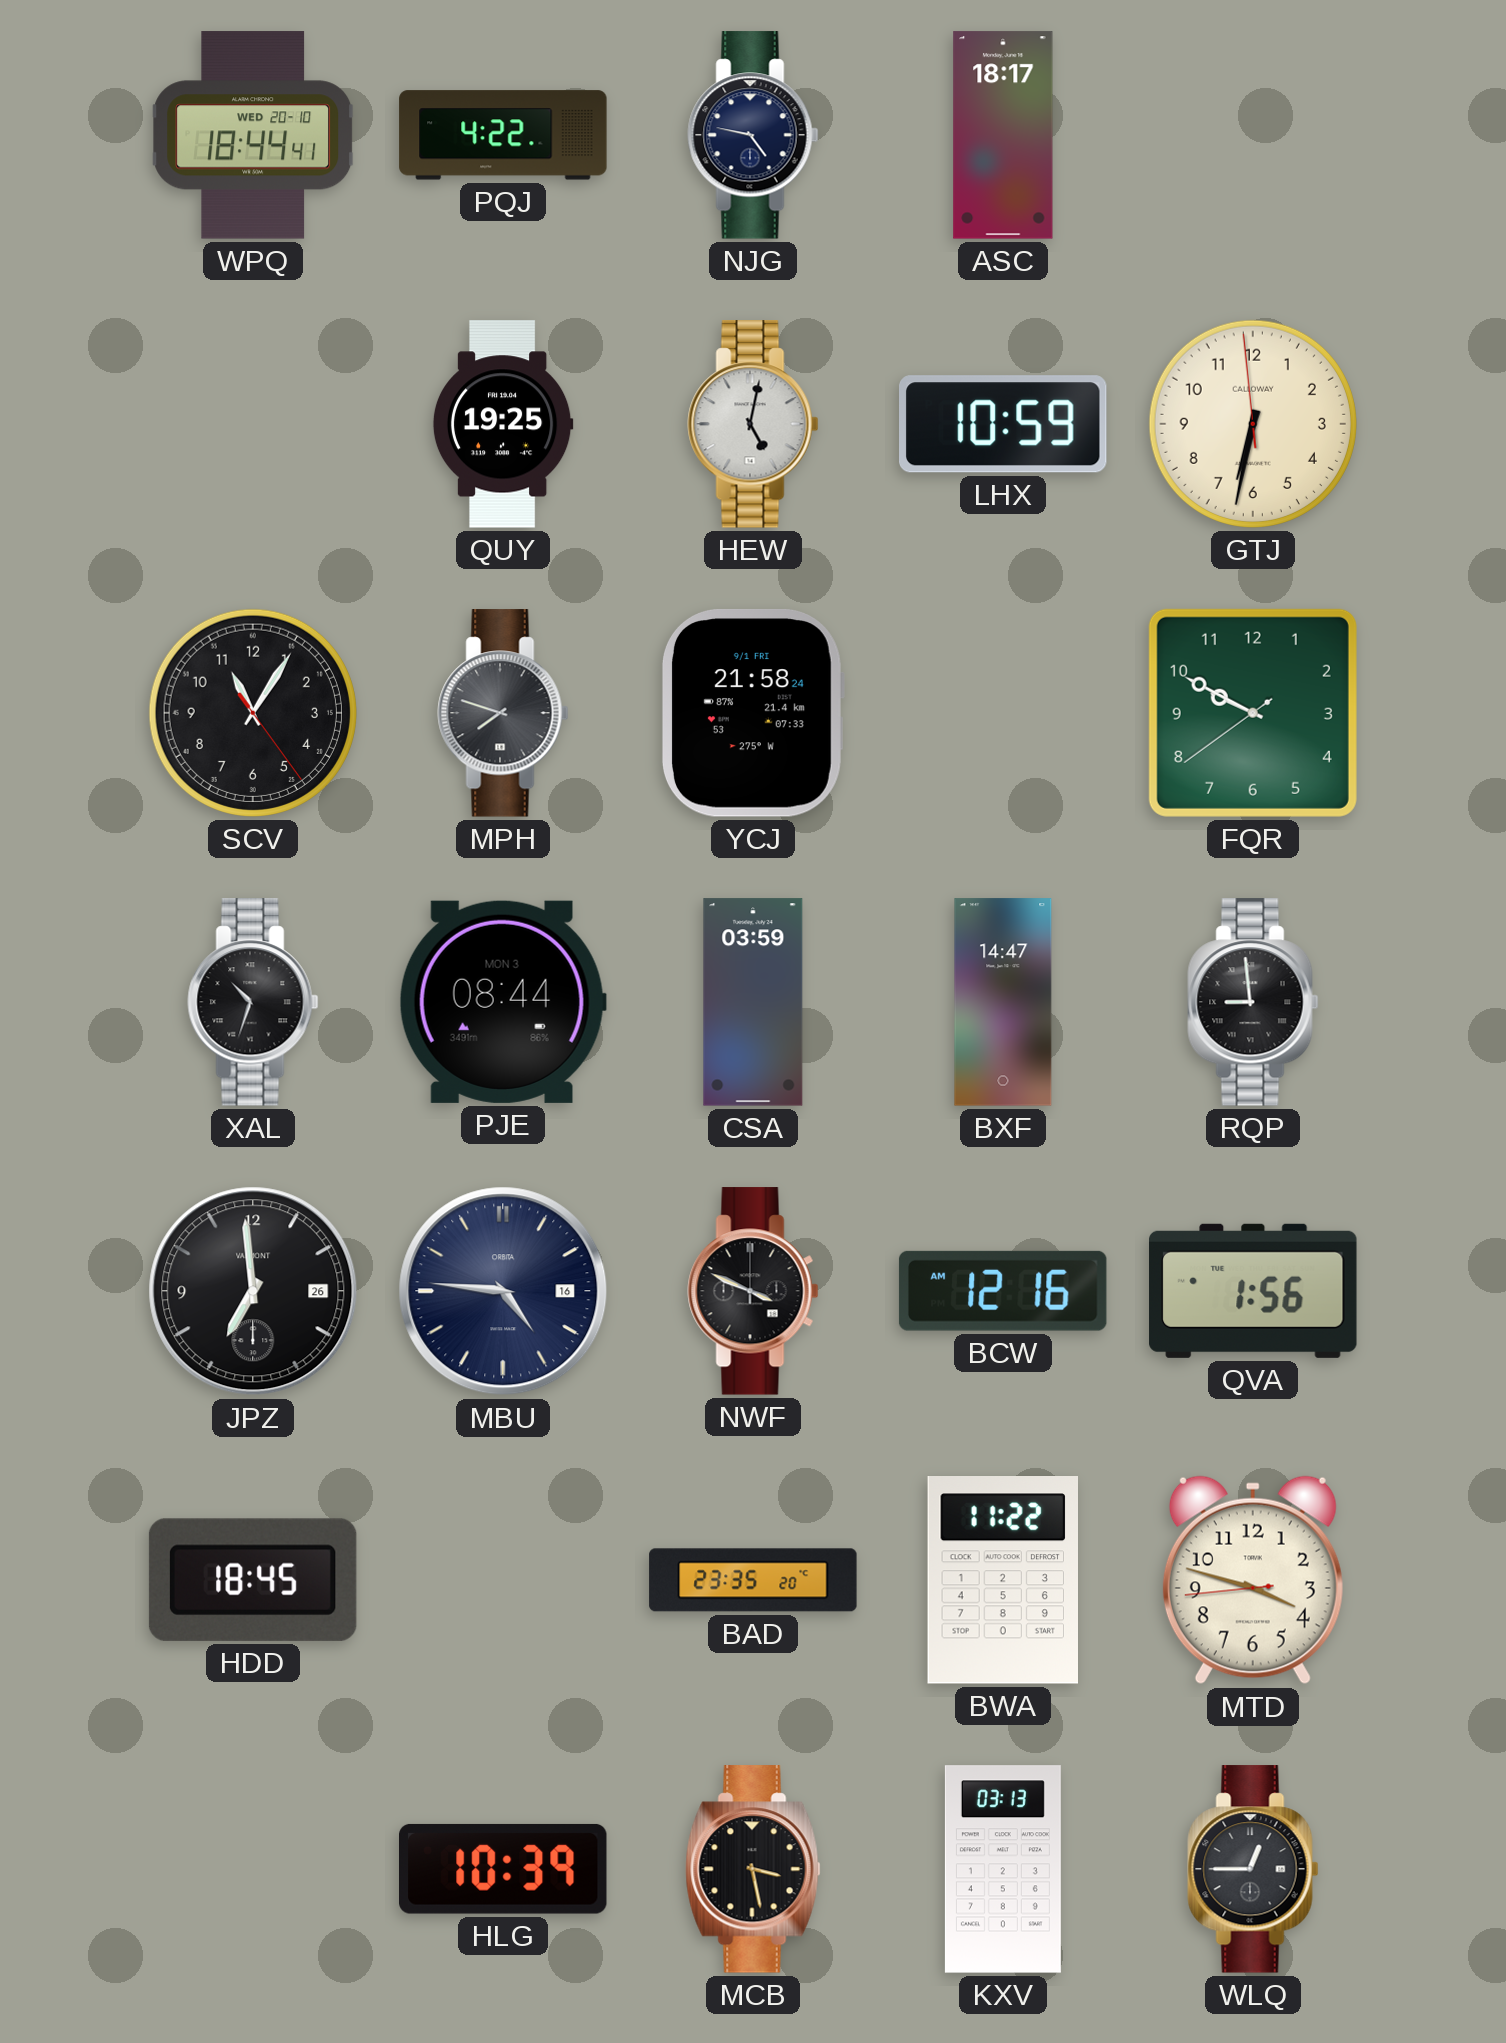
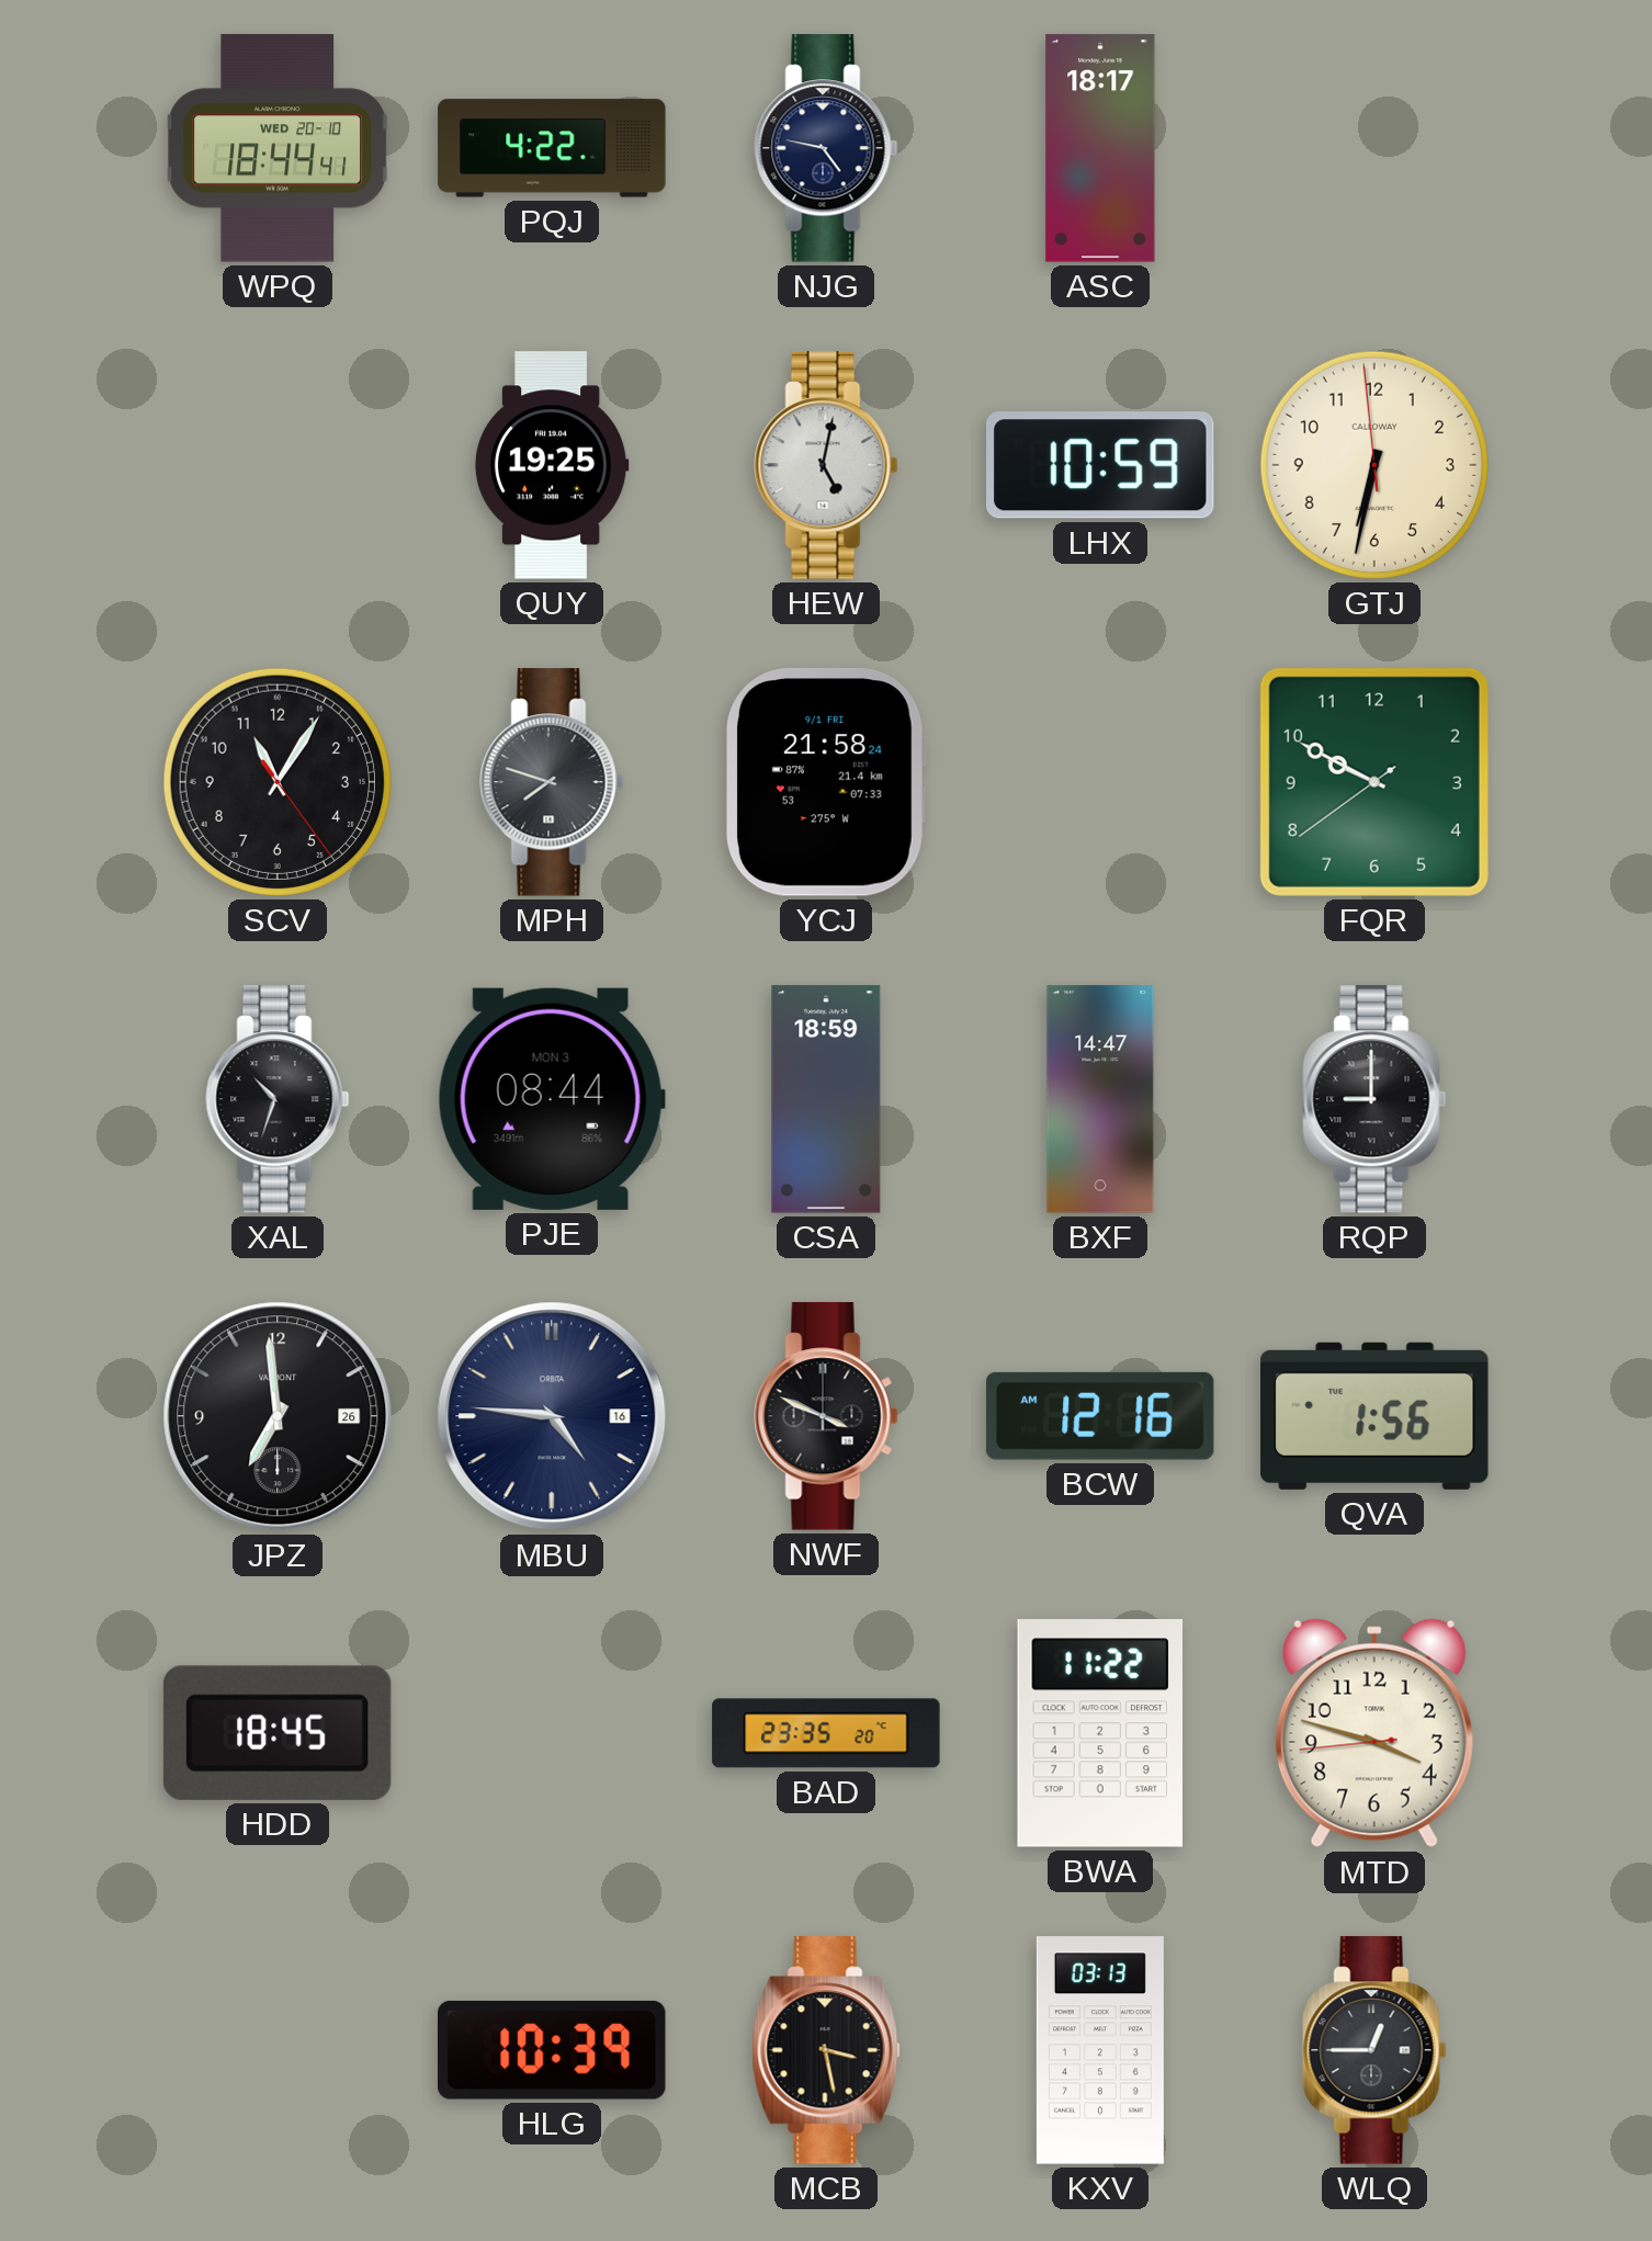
CSA: 03:59 -> 18:59
RQP: 8:59 -> 9:00
